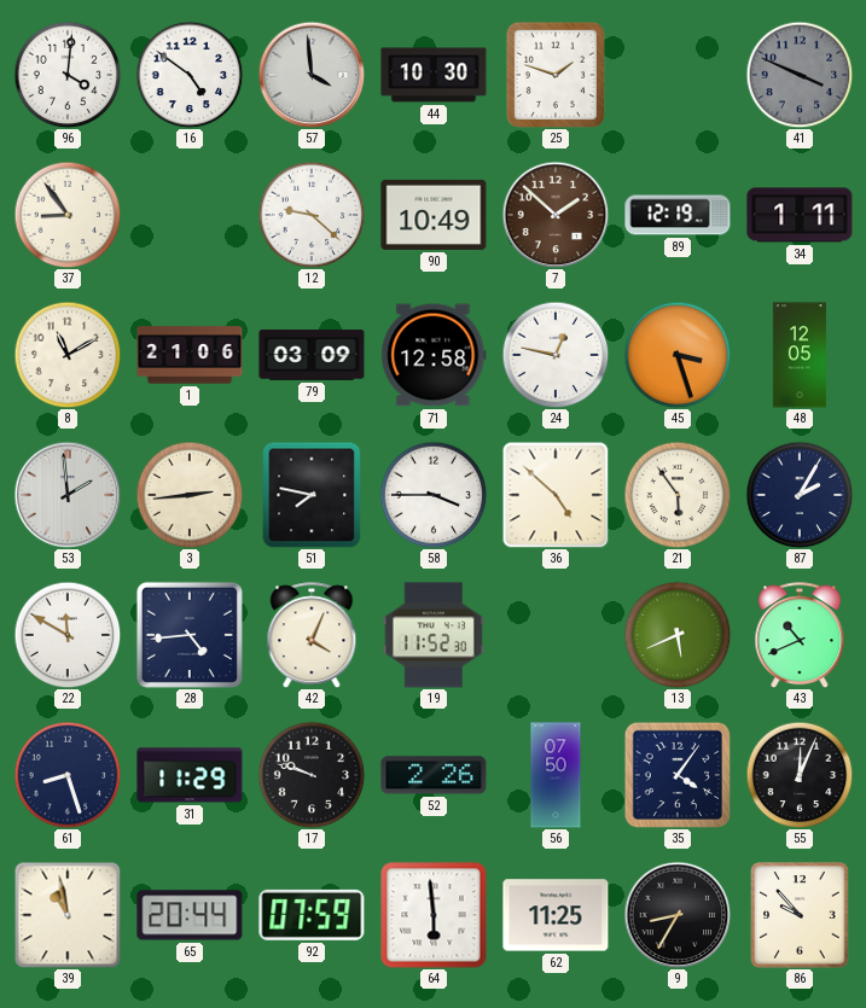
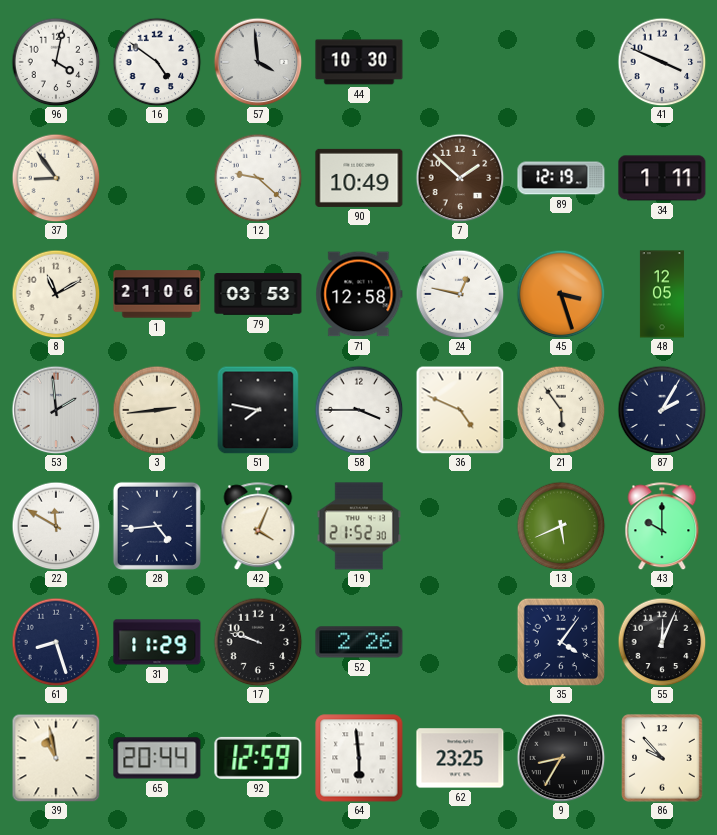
96: 4:01 -> 4:02
25: 1:48 -> none
41 dial: grey -> white
79: 03:09 -> 03:53
36: 4:52 -> 4:49
19: 11:52 -> 21:52
43: 10:41 -> 10:00
56: 07:50 -> none
92: 07:59 -> 12:59
62: 11:25 -> 23:25
